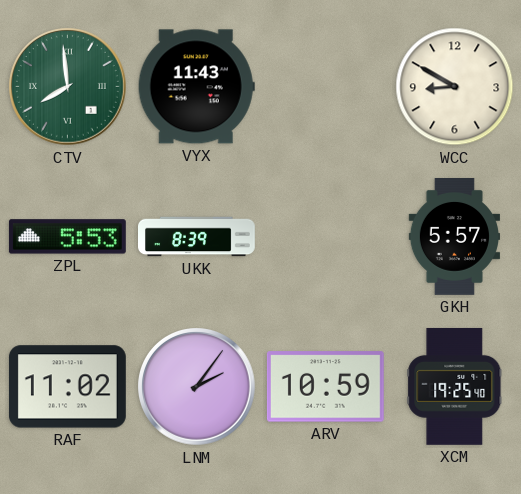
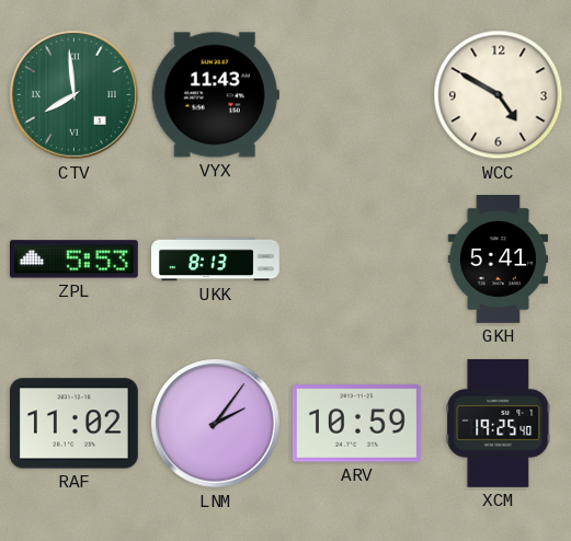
WCC: 8:50 -> 4:50
UKK: 8:39 -> 8:13
GKH: 5:57 -> 5:41
